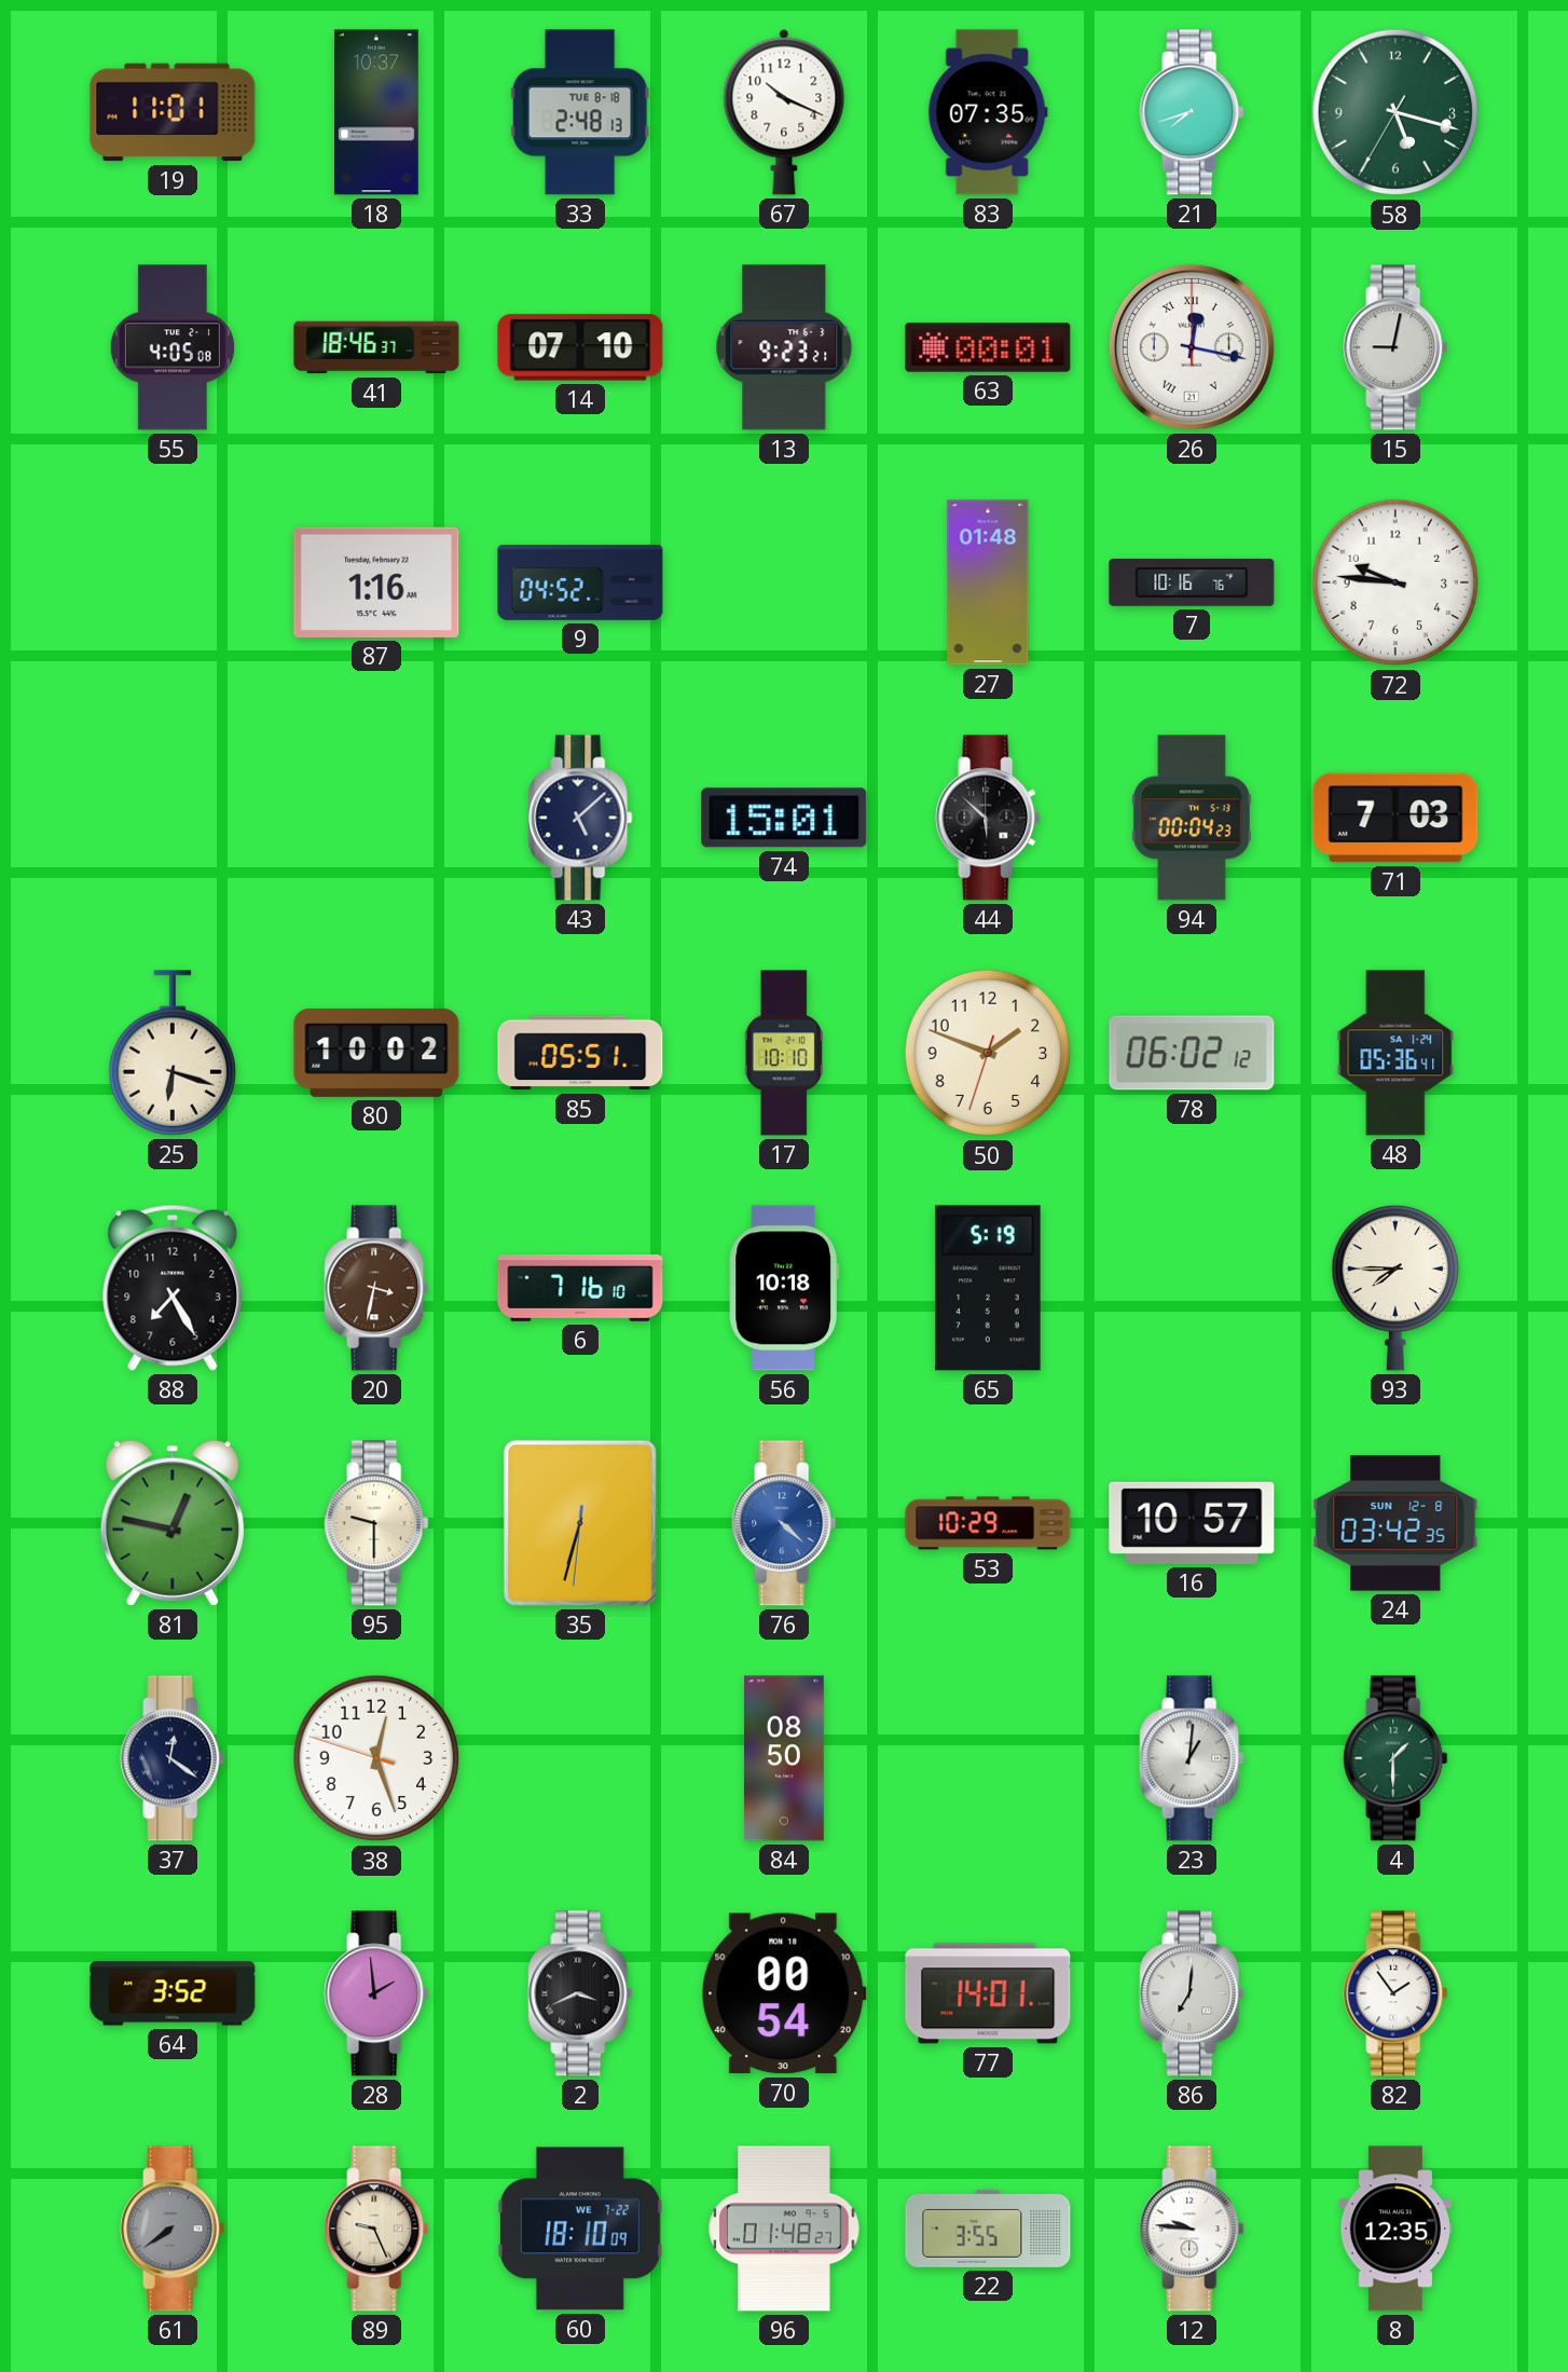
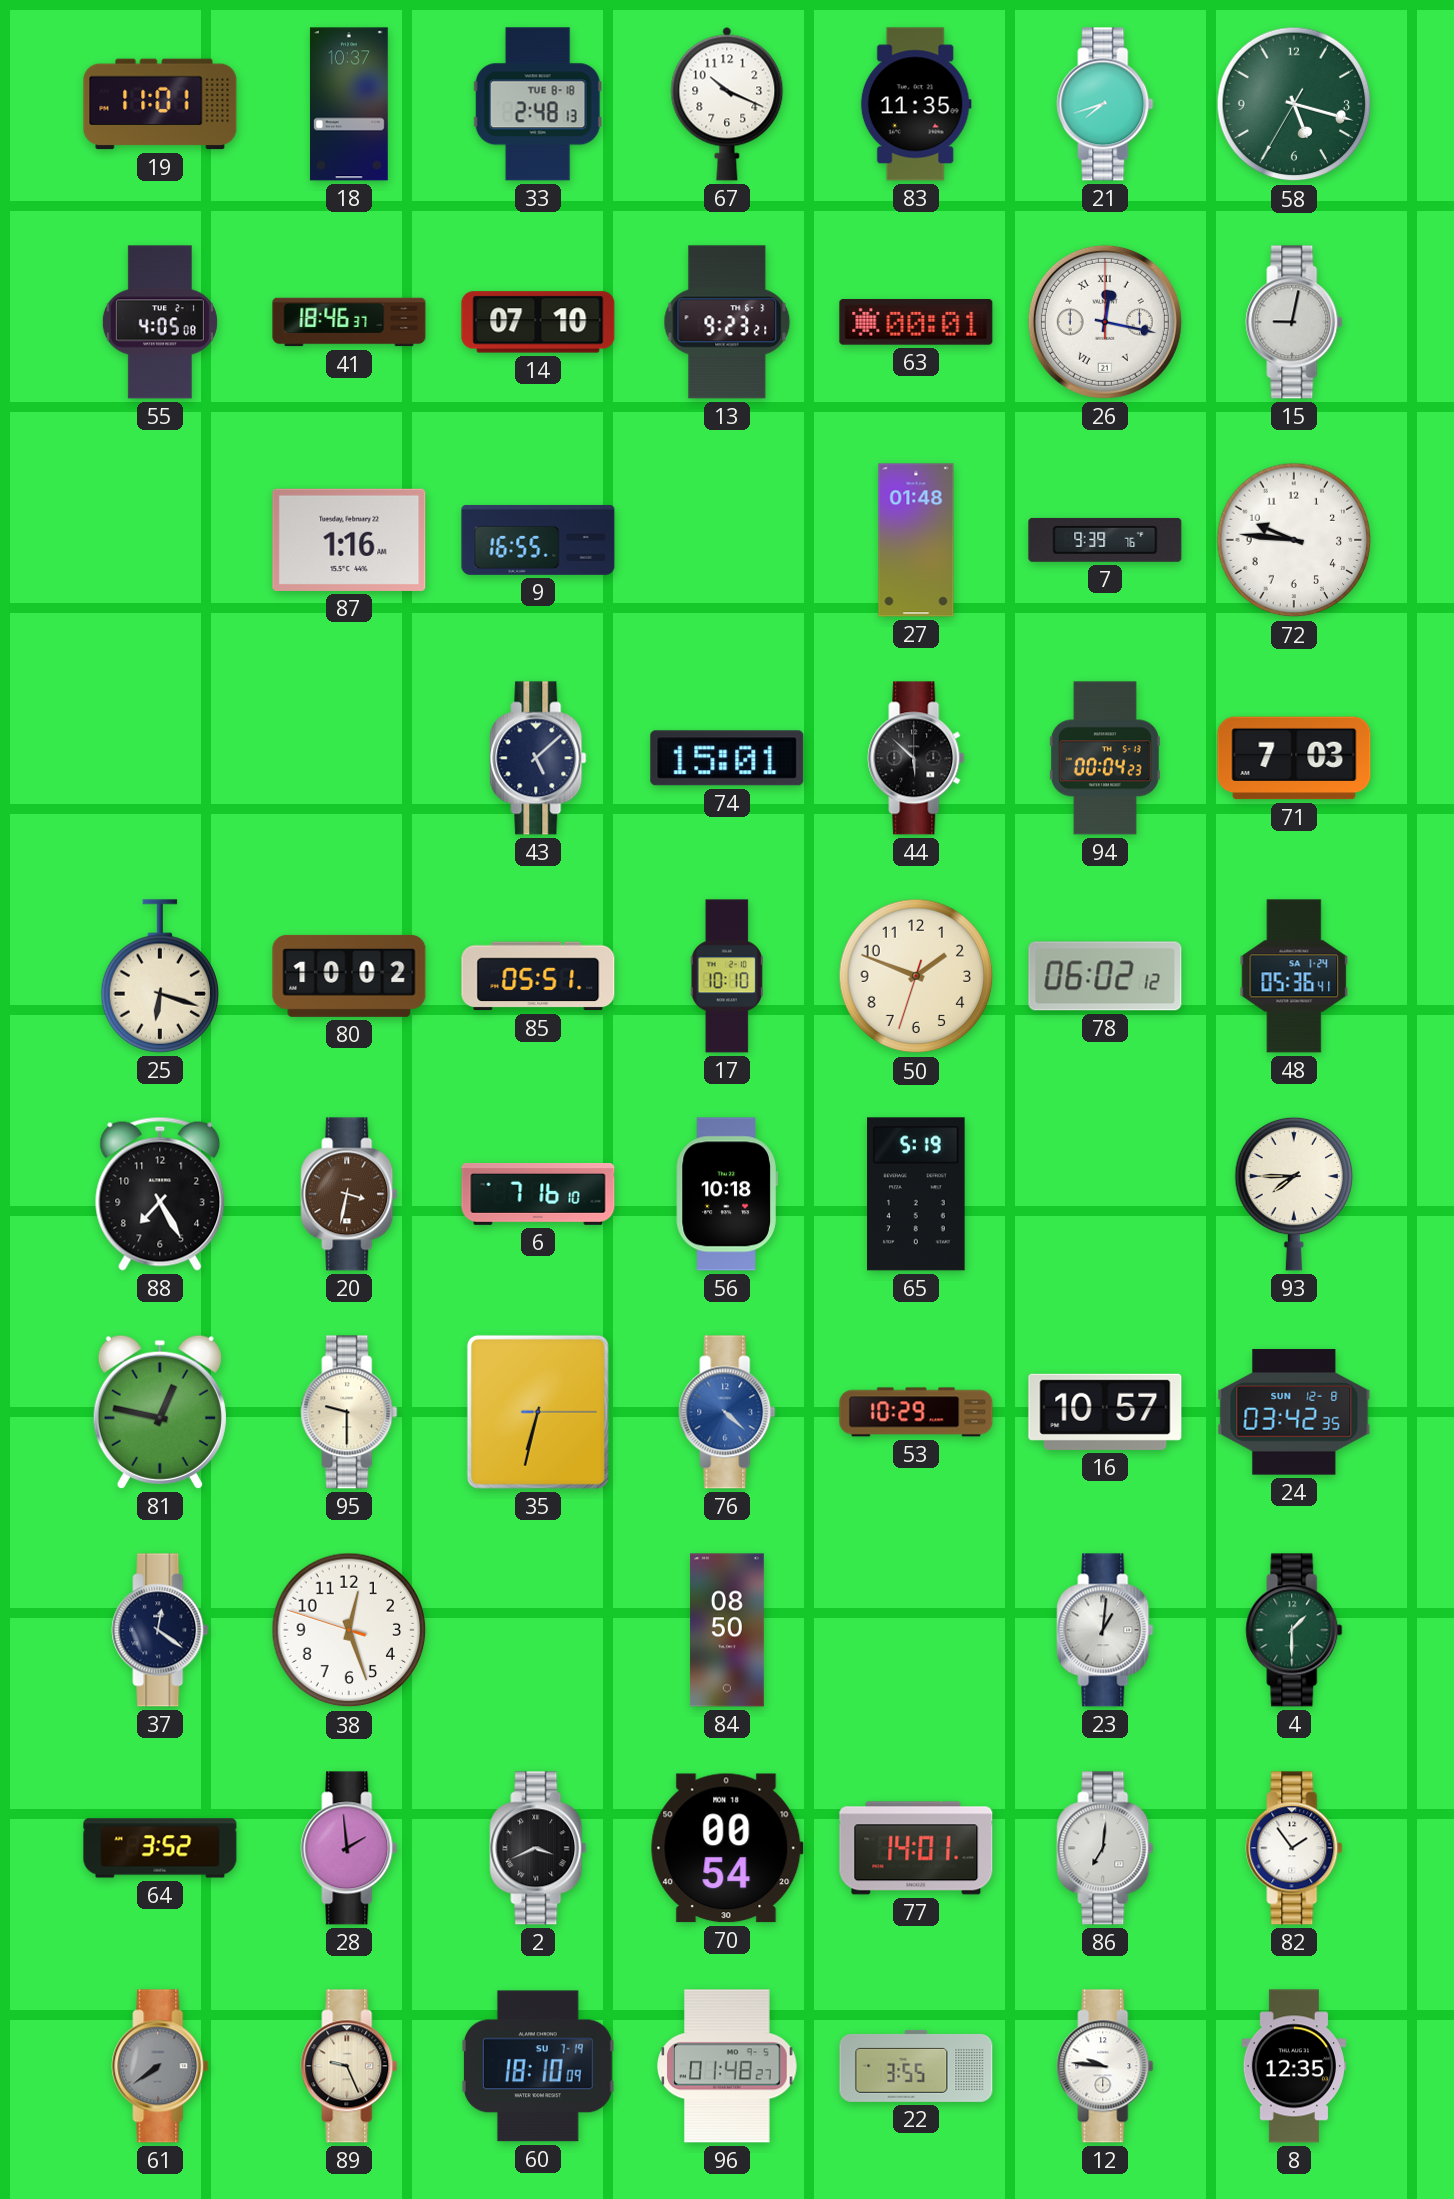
83: 07:35 -> 11:35
9: 04:52 -> 16:55
7: 10:16 -> 9:39
35: 6:32:31 -> 6:32:15
60 date: WE 7-22 -> SU 7-19
